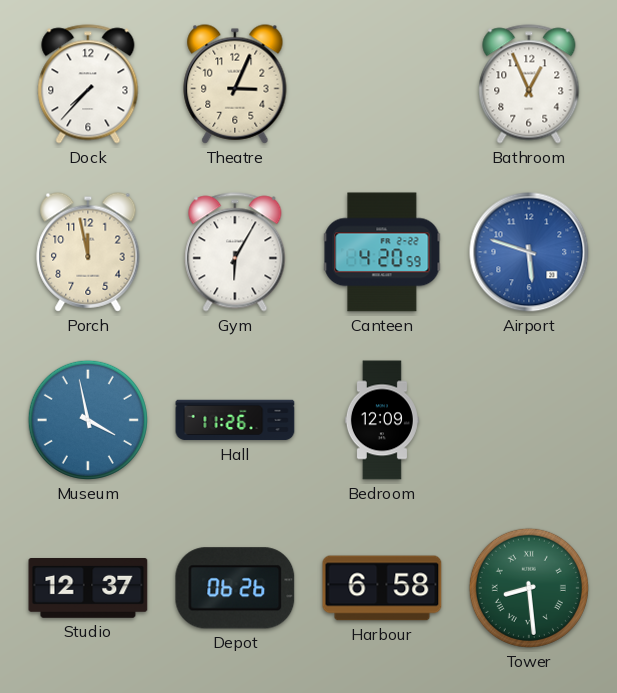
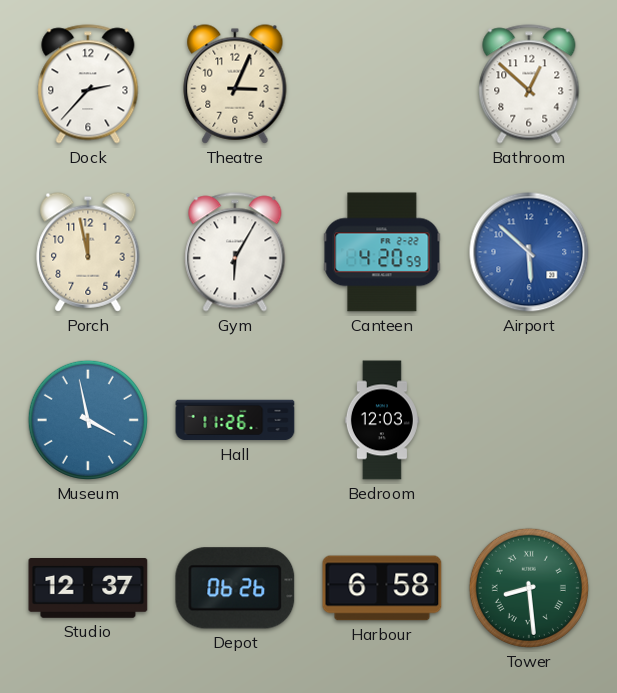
Dock: 7:37 -> 2:37
Bathroom: 12:56 -> 12:52
Airport: 5:48 -> 5:52
Bedroom: 12:09 -> 12:03
